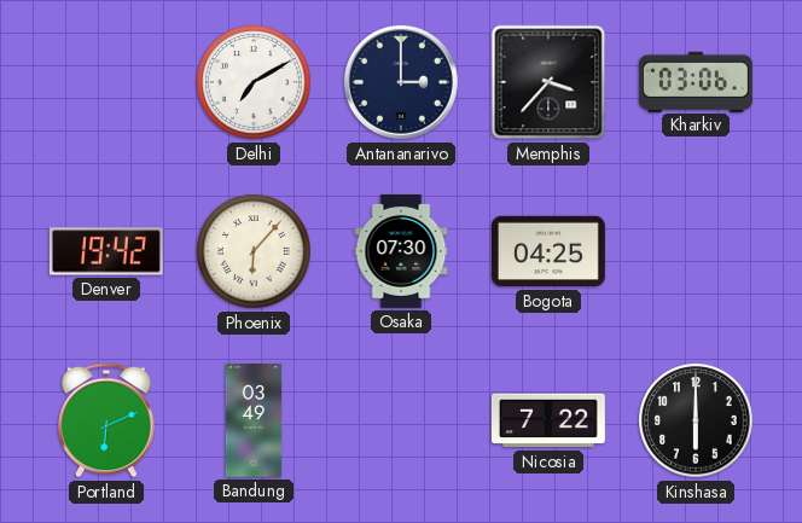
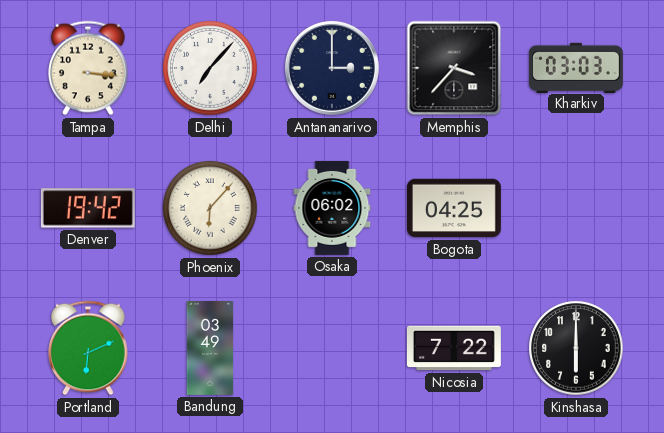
Tampa: none -> 3:16
Delhi: 7:10 -> 7:07
Kharkiv: 03:06 -> 03:03
Osaka: 07:30 -> 06:02
